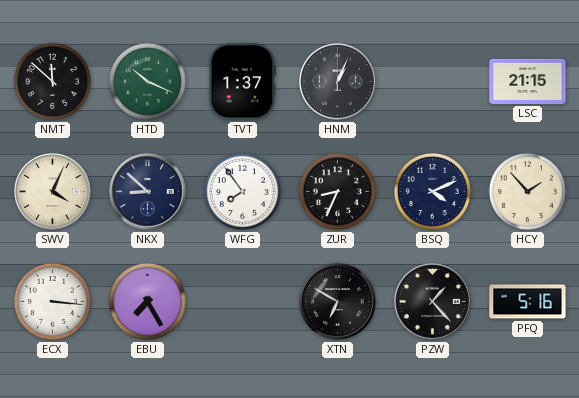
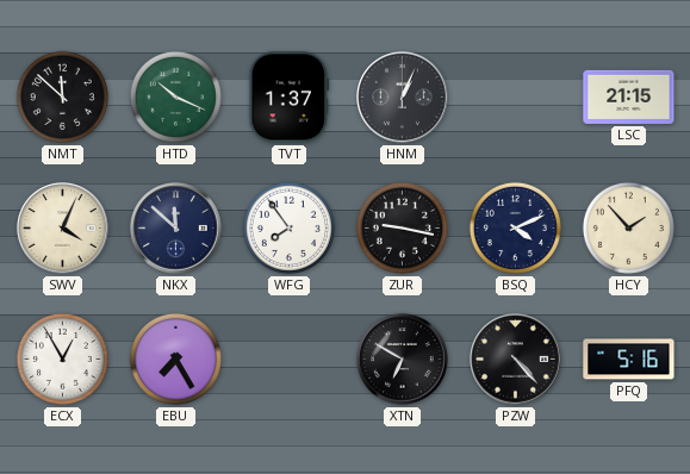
NKX: 8:52 -> 11:52
ZUR: 8:34 -> 9:17
ECX: 3:16 -> 12:55
PZW: 1:23 -> 4:23
